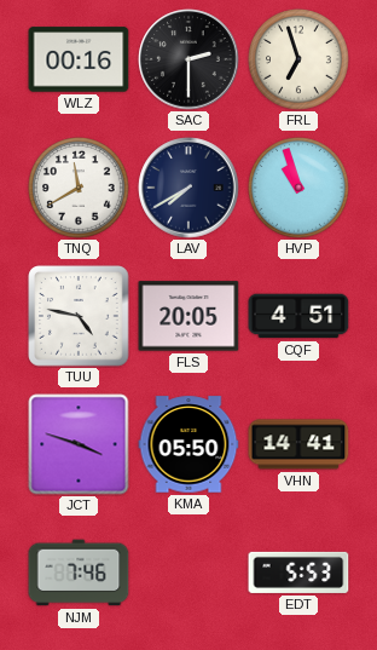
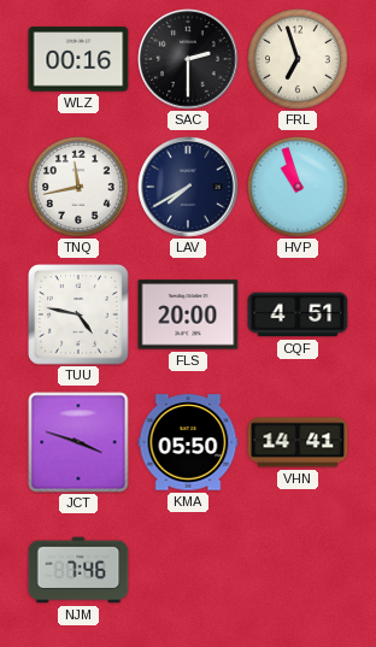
TNQ: 11:40 -> 11:43
FLS: 20:05 -> 20:00
EDT: 5:53 -> none
